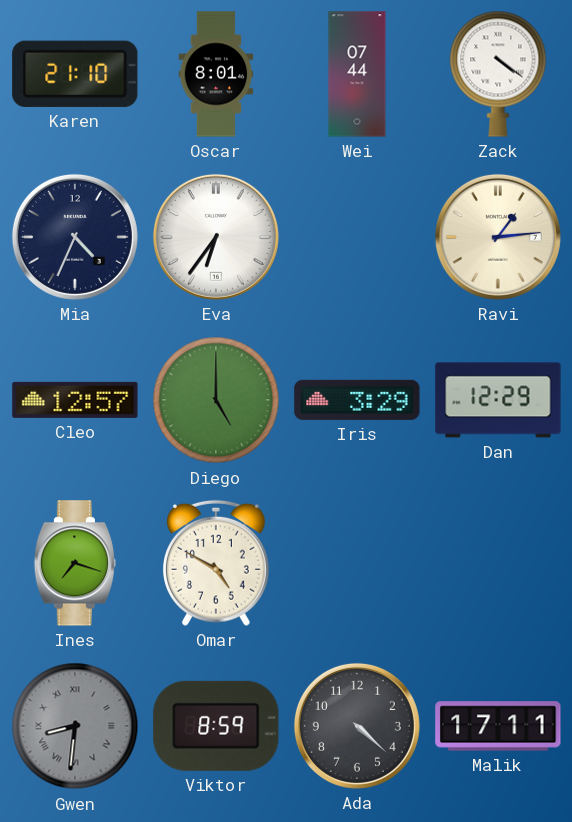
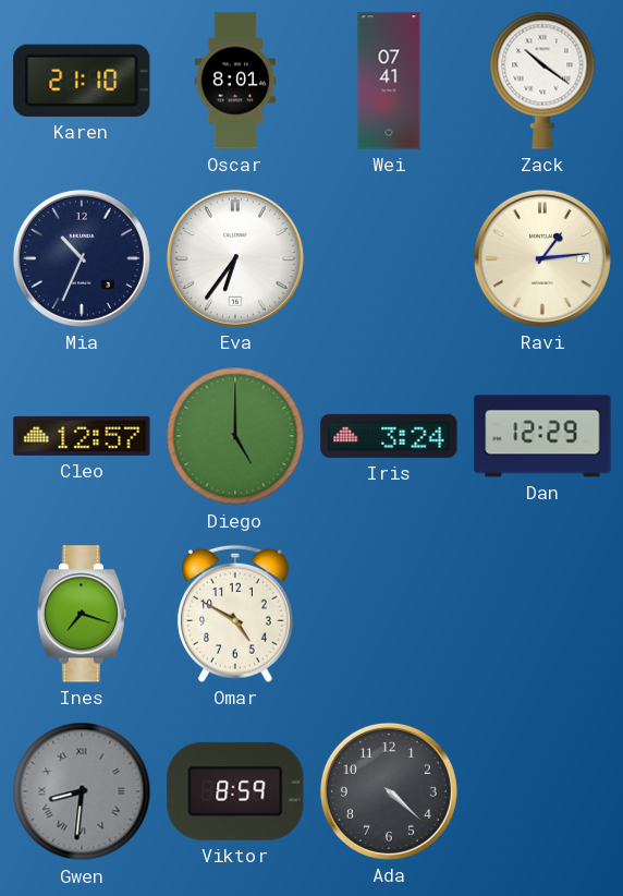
Wei: 07:44 -> 07:41
Zack: 4:21 -> 10:21
Mia: 4:34 -> 10:34
Iris: 3:29 -> 3:24
Malik: 17:11 -> none
